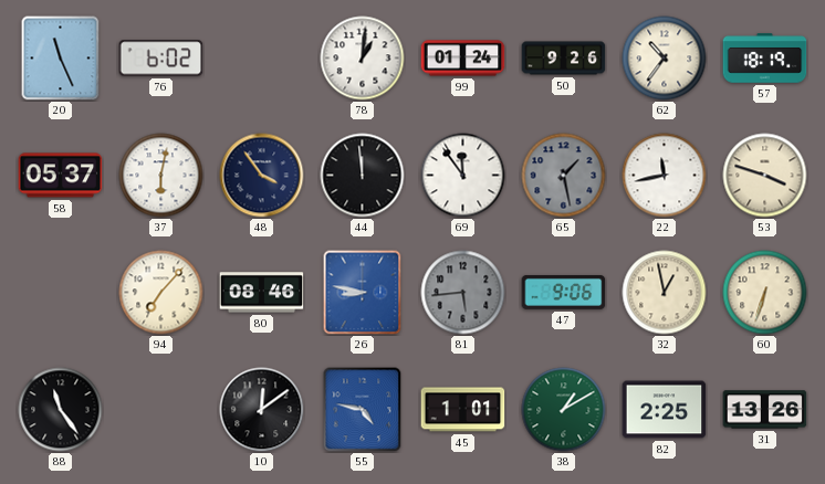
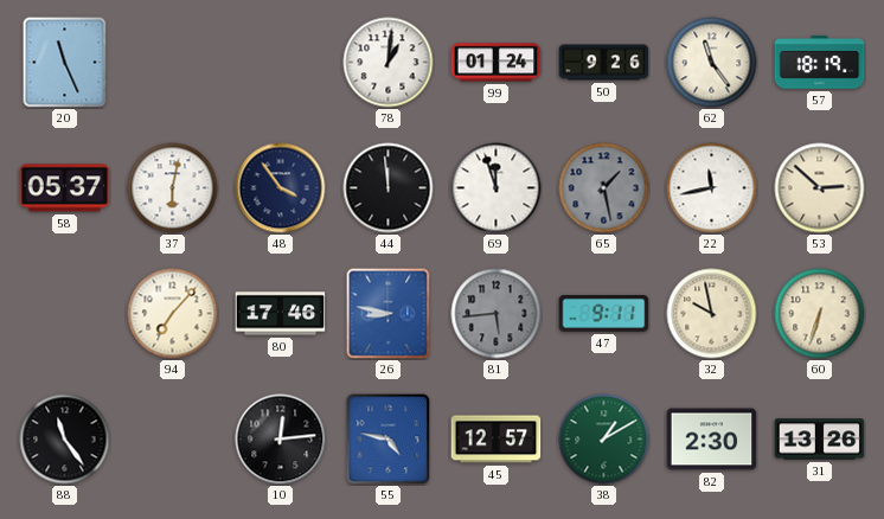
76: 6:02 -> none
62: 10:36 -> 11:24
69: 11:54 -> 11:57
53: 3:48 -> 2:52
80: 08:46 -> 17:46
47: 9:06 -> 9:11
32: 12:58 -> 9:58
10: 12:09 -> 12:14
45: 1:01 -> 12:57
82: 2:25 -> 2:30
